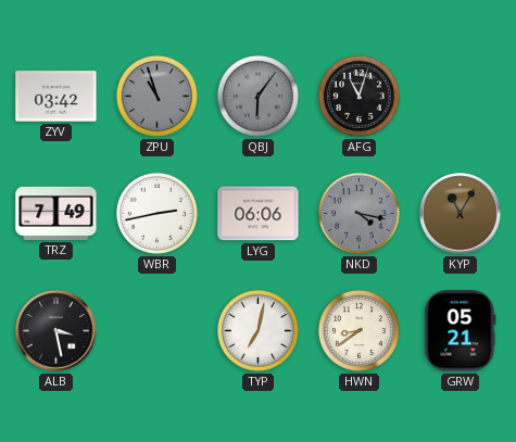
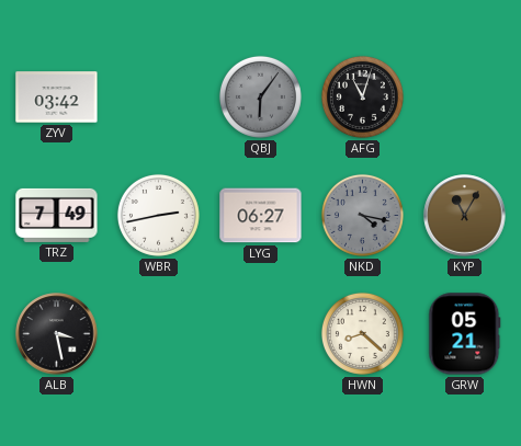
ZPU: 10:57 -> none
LYG: 06:06 -> 06:27
TYP: 7:02 -> none
HWN: 8:39 -> 8:22
